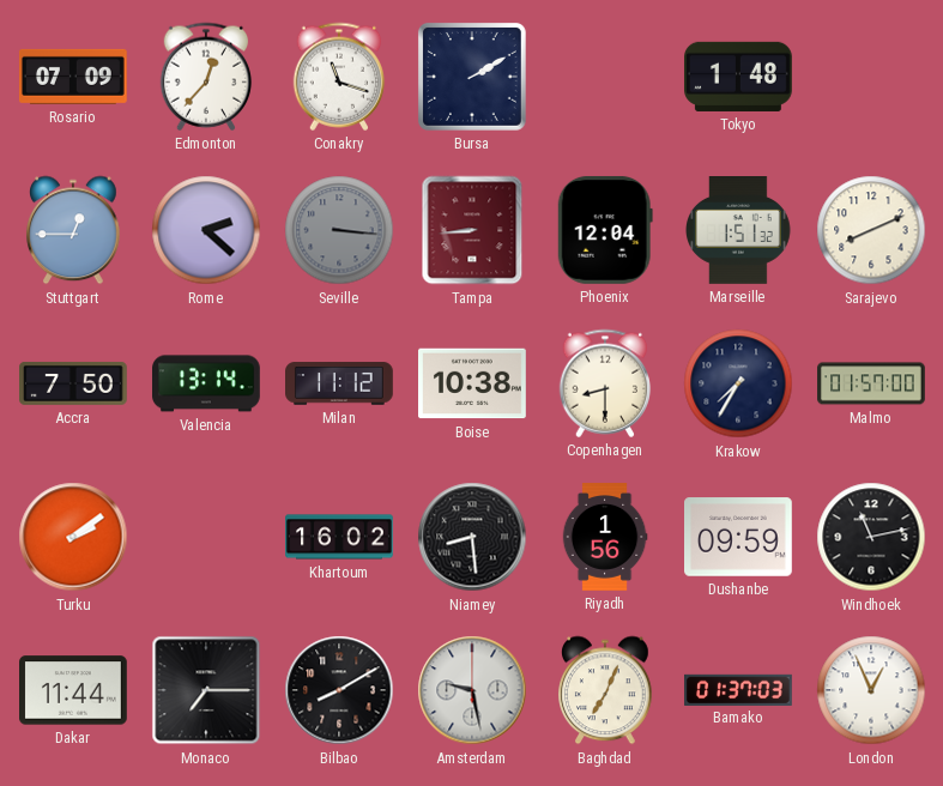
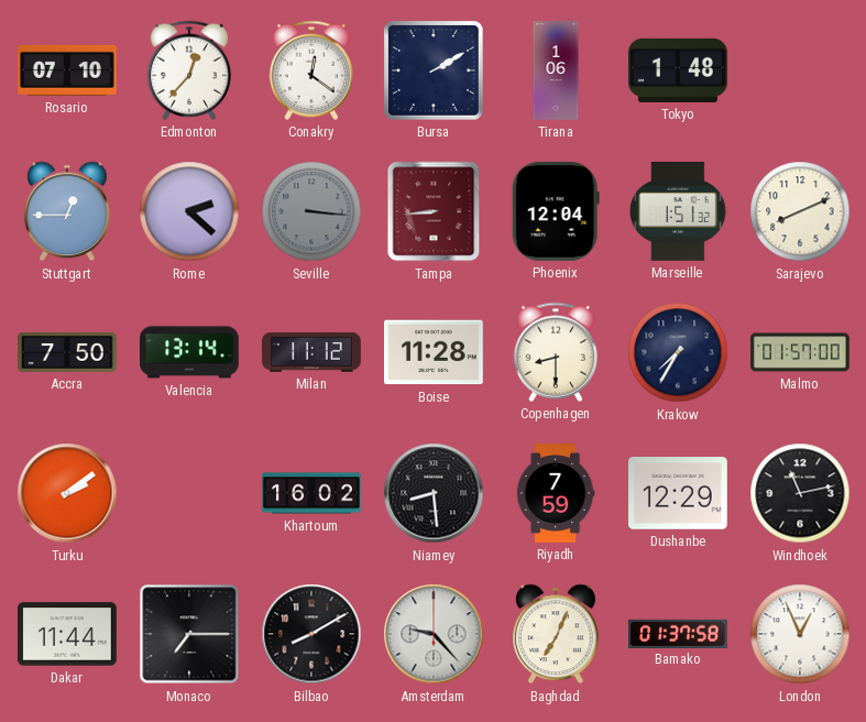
Rosario: 07:09 -> 07:10
Conakry: 11:18 -> 12:21
Tirana: none -> 1:06
Boise: 10:38 -> 11:28
Riyadh: 1:56 -> 7:59
Dushanbe: 09:59 -> 12:29
Amsterdam: 9:28 -> 9:23
Bamako: 01:37:03 -> 01:37:58
